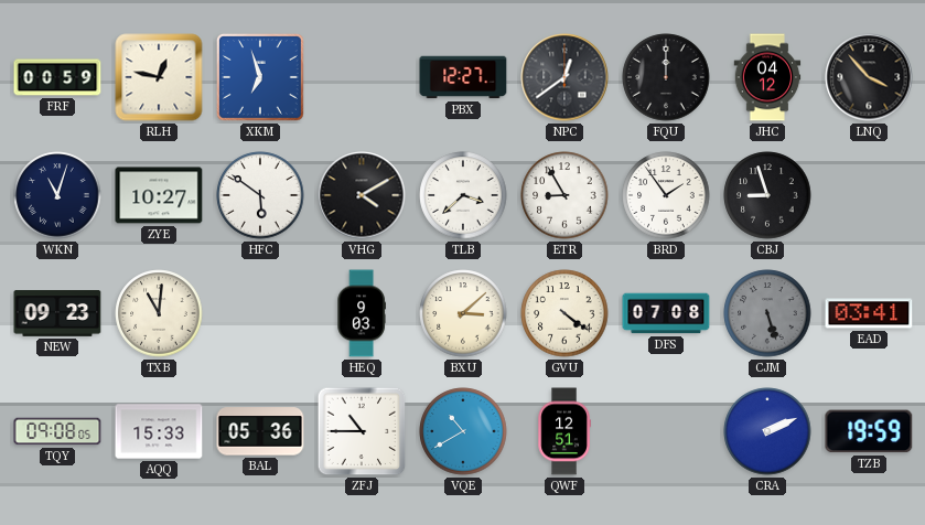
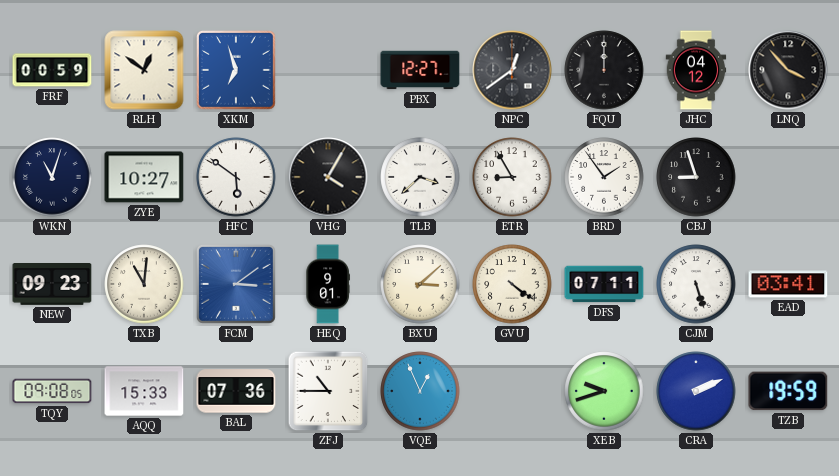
RLH: 12:47 -> 12:51
VHG: 4:10 -> 4:05
FCM: none -> 3:09
HEQ: 9:03 -> 9:01
DFS: 07:08 -> 07:11
CJM dial: grey -> white
BAL: 05:36 -> 07:36
VQE: 10:40 -> 12:56
QWF: 12:51 -> none
XEB: none -> 9:42
